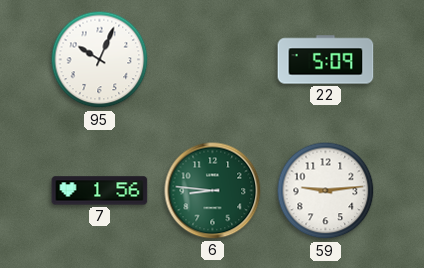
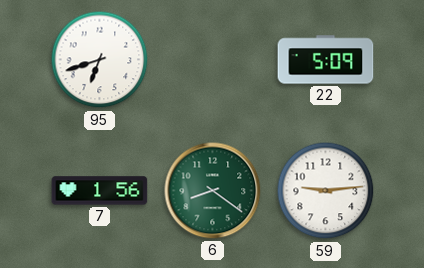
95: 10:04 -> 6:42
6: 8:46 -> 8:21
